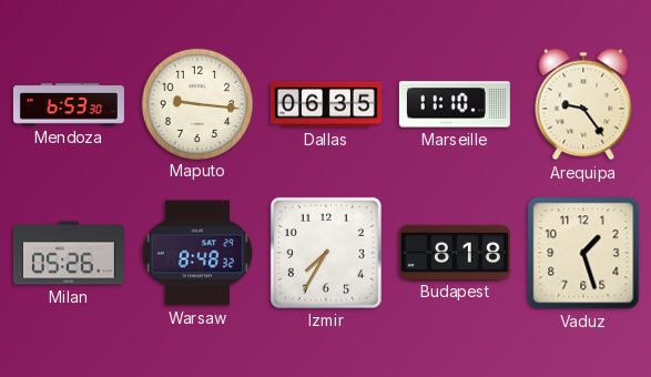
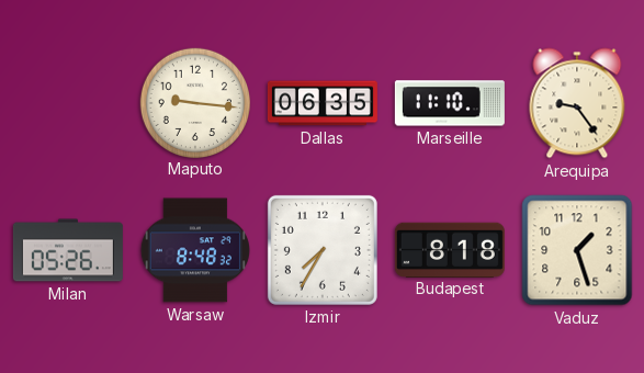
Mendoza: 6:53 -> none
